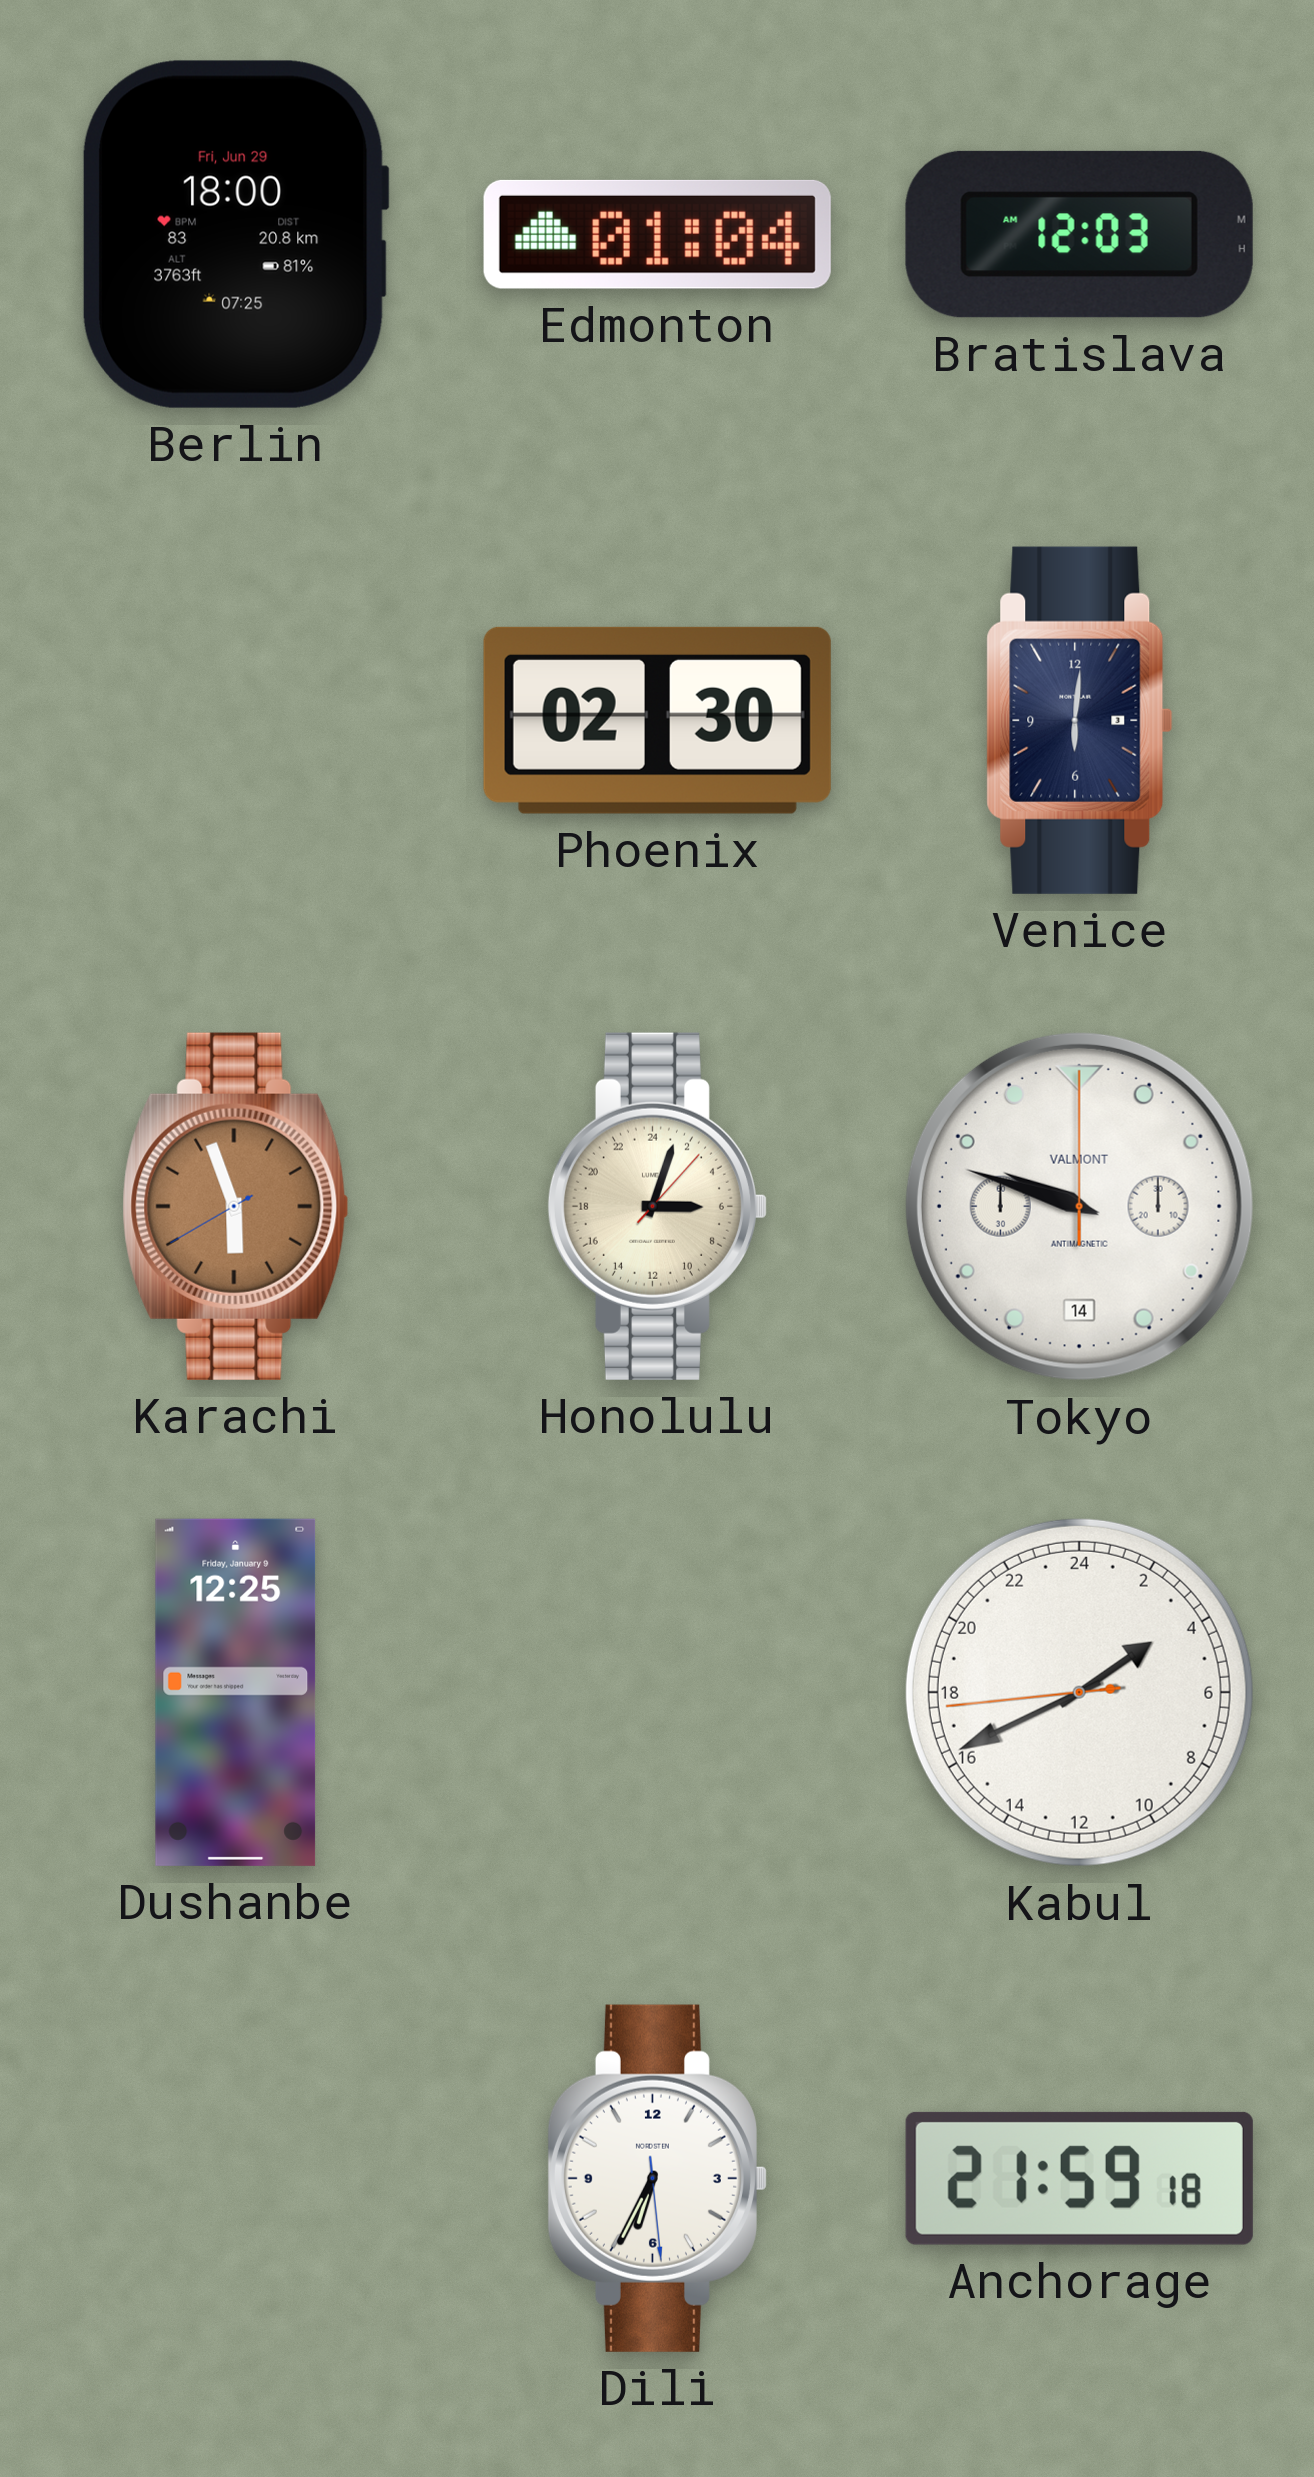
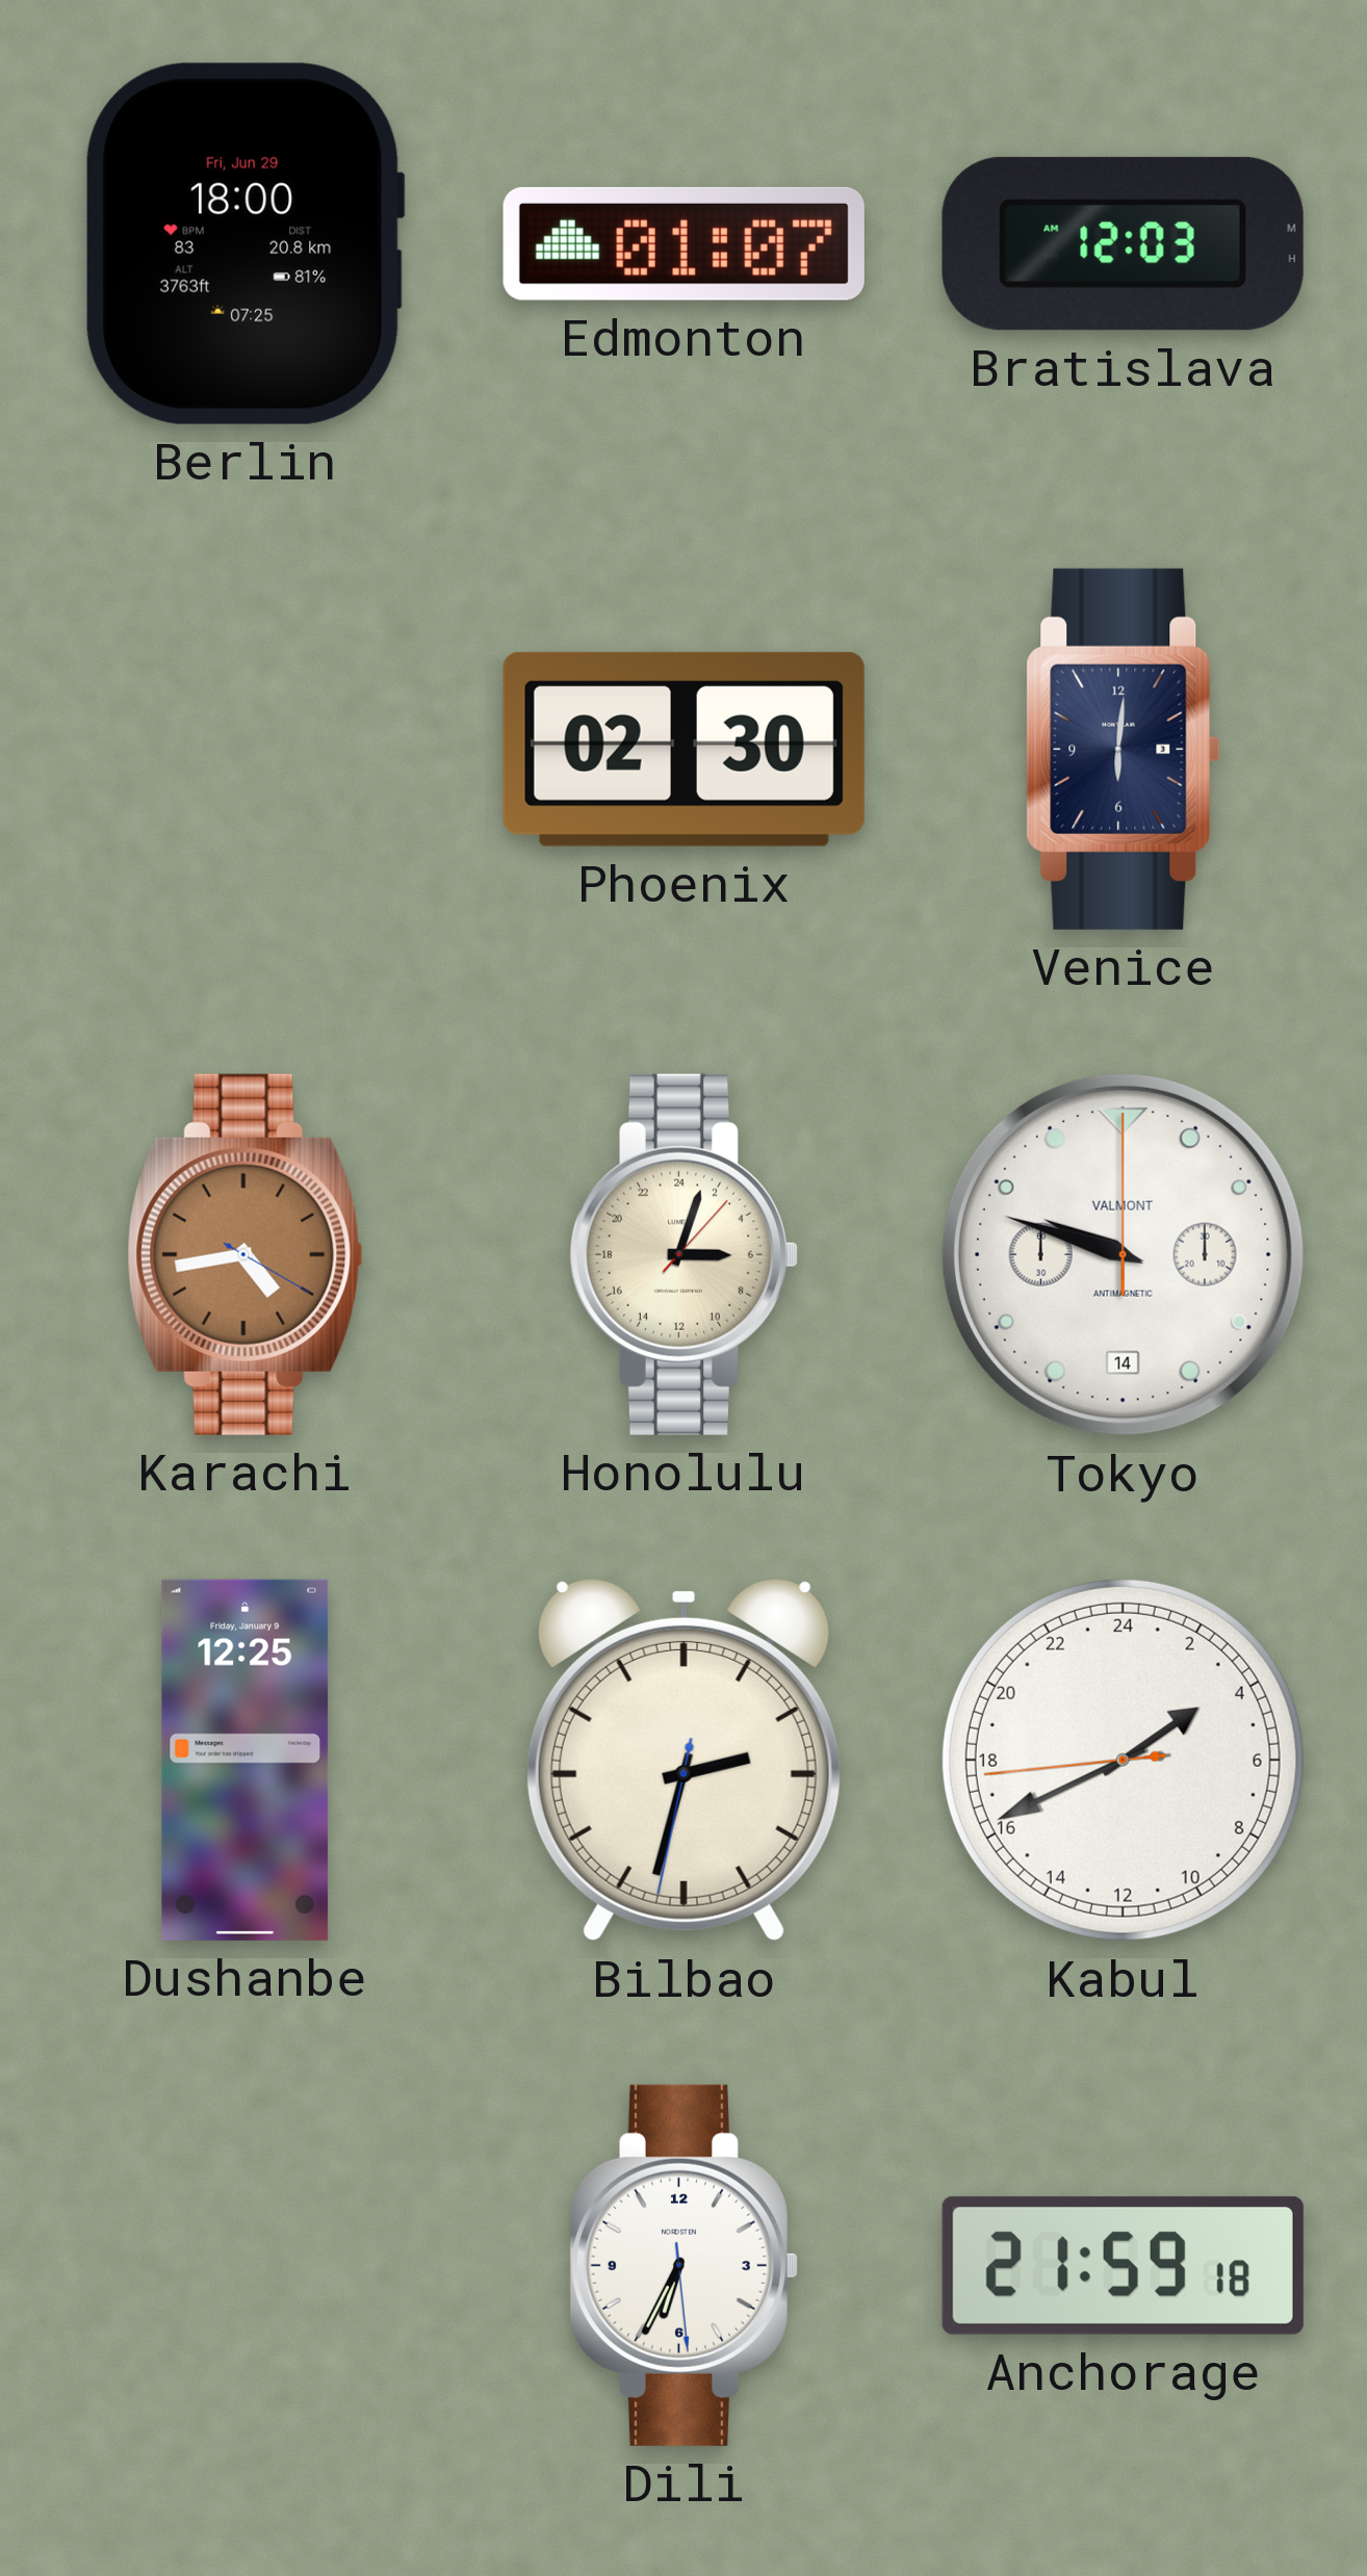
Edmonton: 01:04 -> 01:07
Karachi: 5:56 -> 4:43
Bilbao: none -> 2:32
